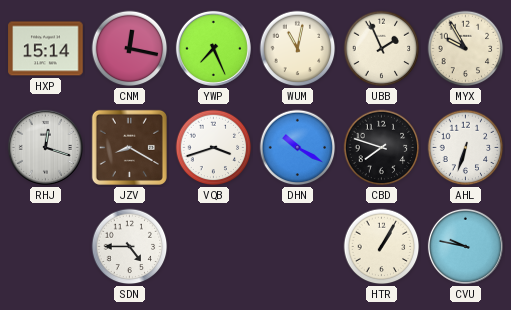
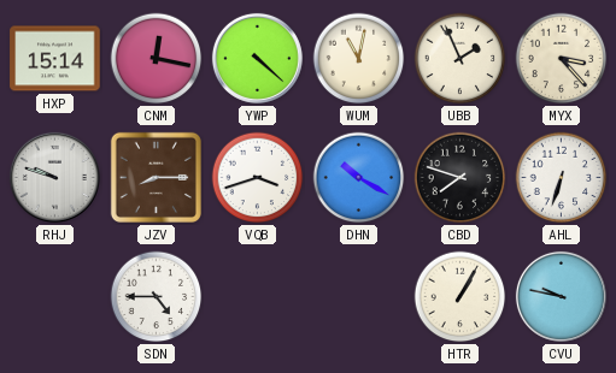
YWP: 7:26 -> 4:22
MYX: 9:55 -> 3:23
RHJ: 12:18 -> 9:48
JZV: 8:20 -> 8:15
